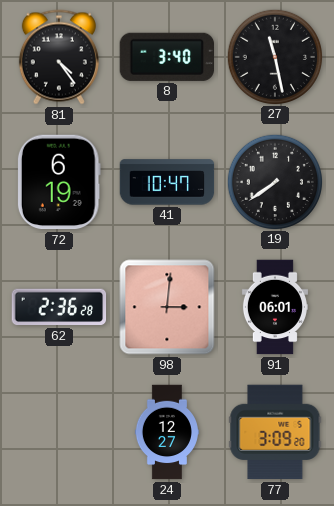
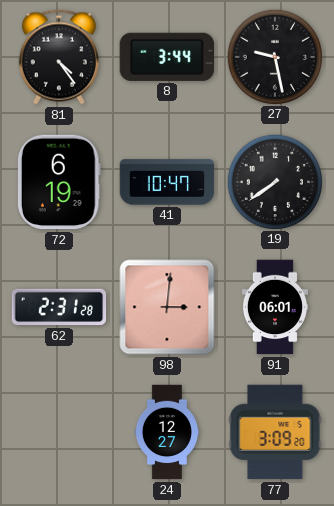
8: 3:40 -> 3:44
27: 11:28 -> 9:28
62: 2:36 -> 2:31
